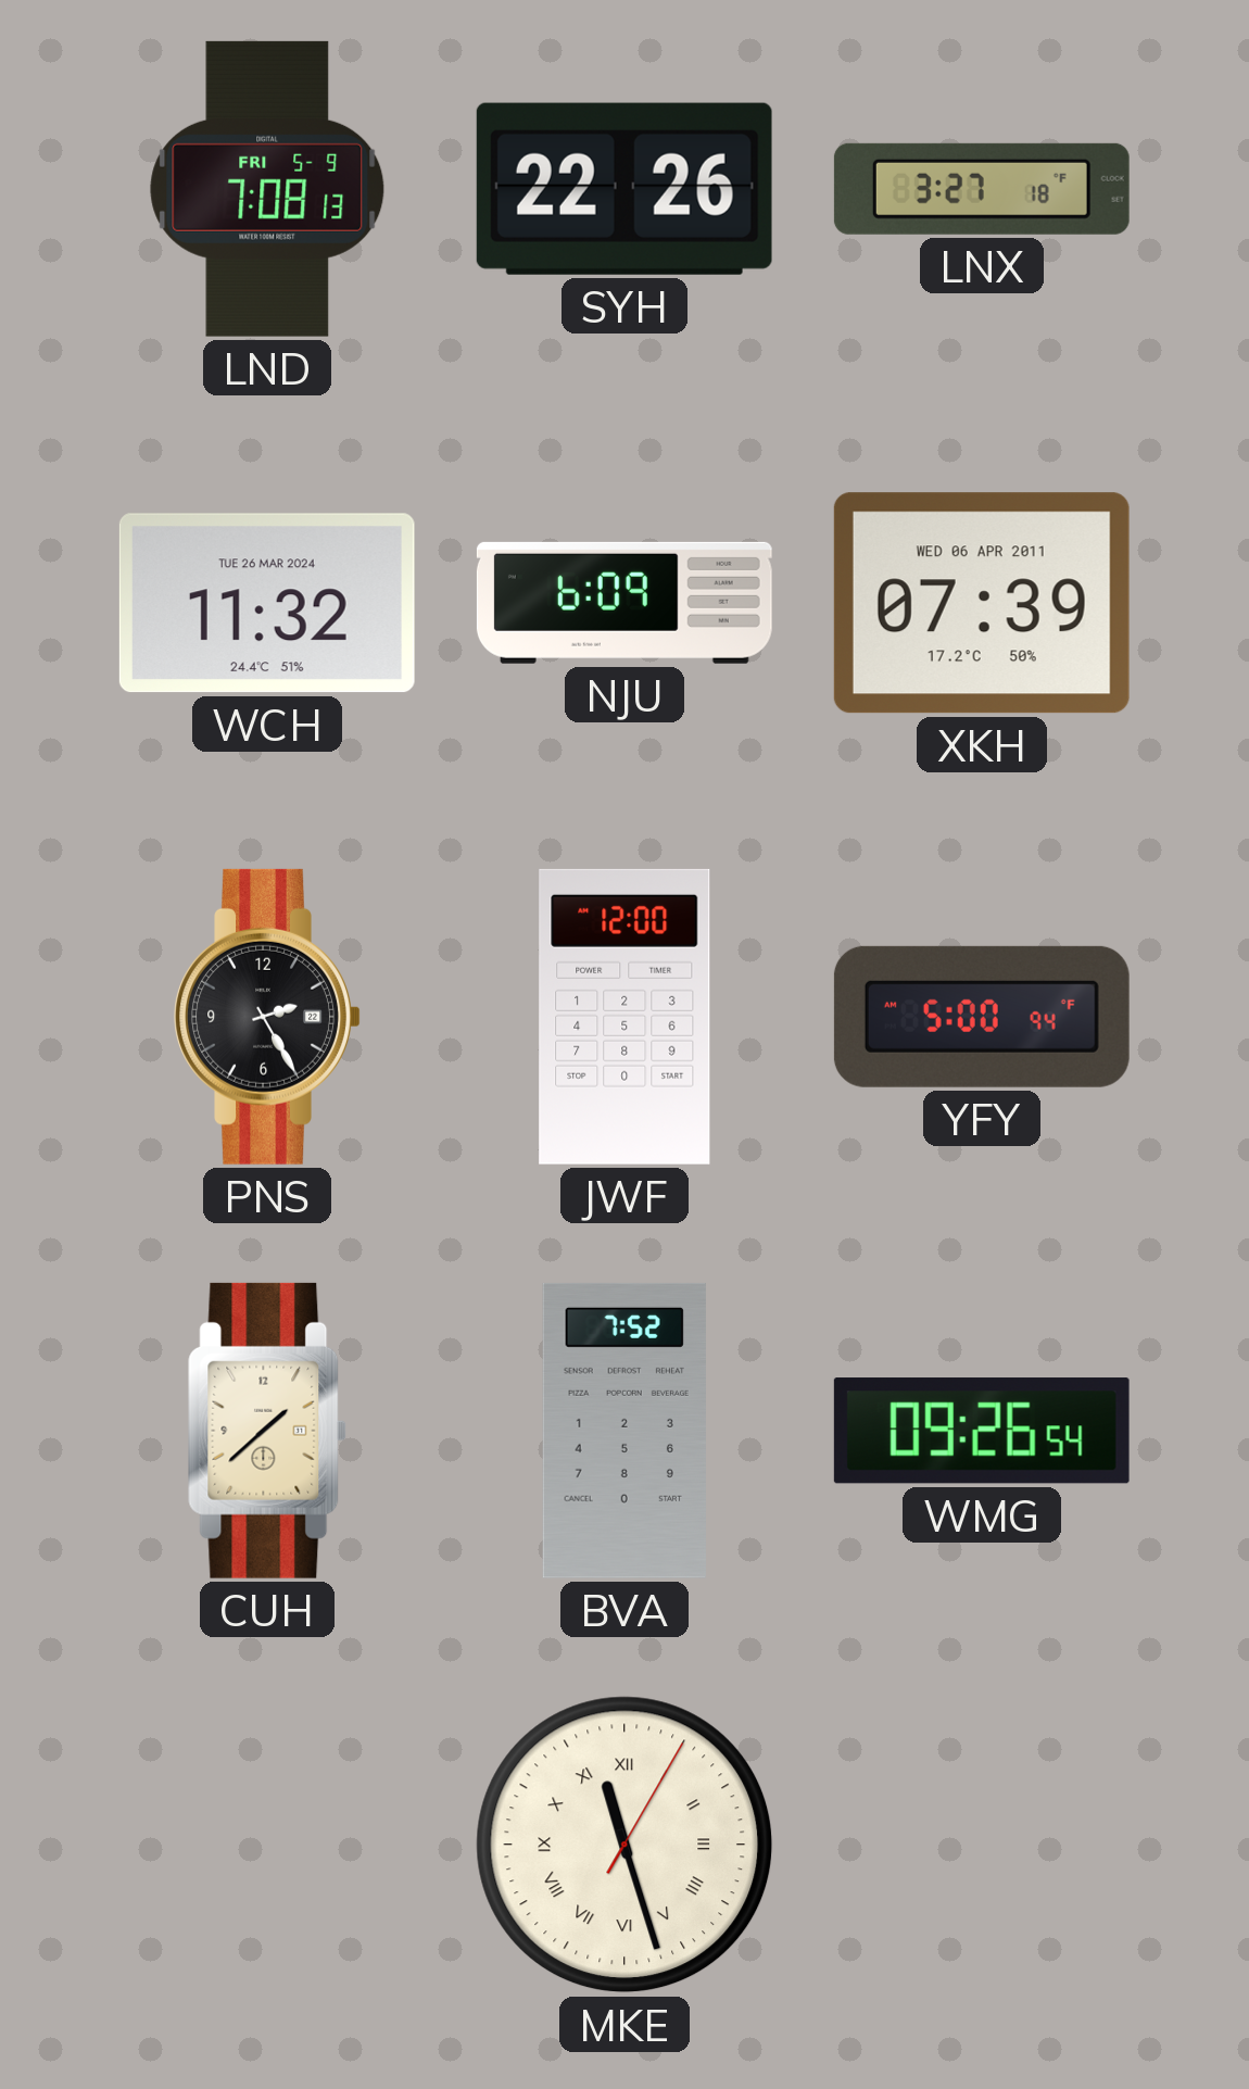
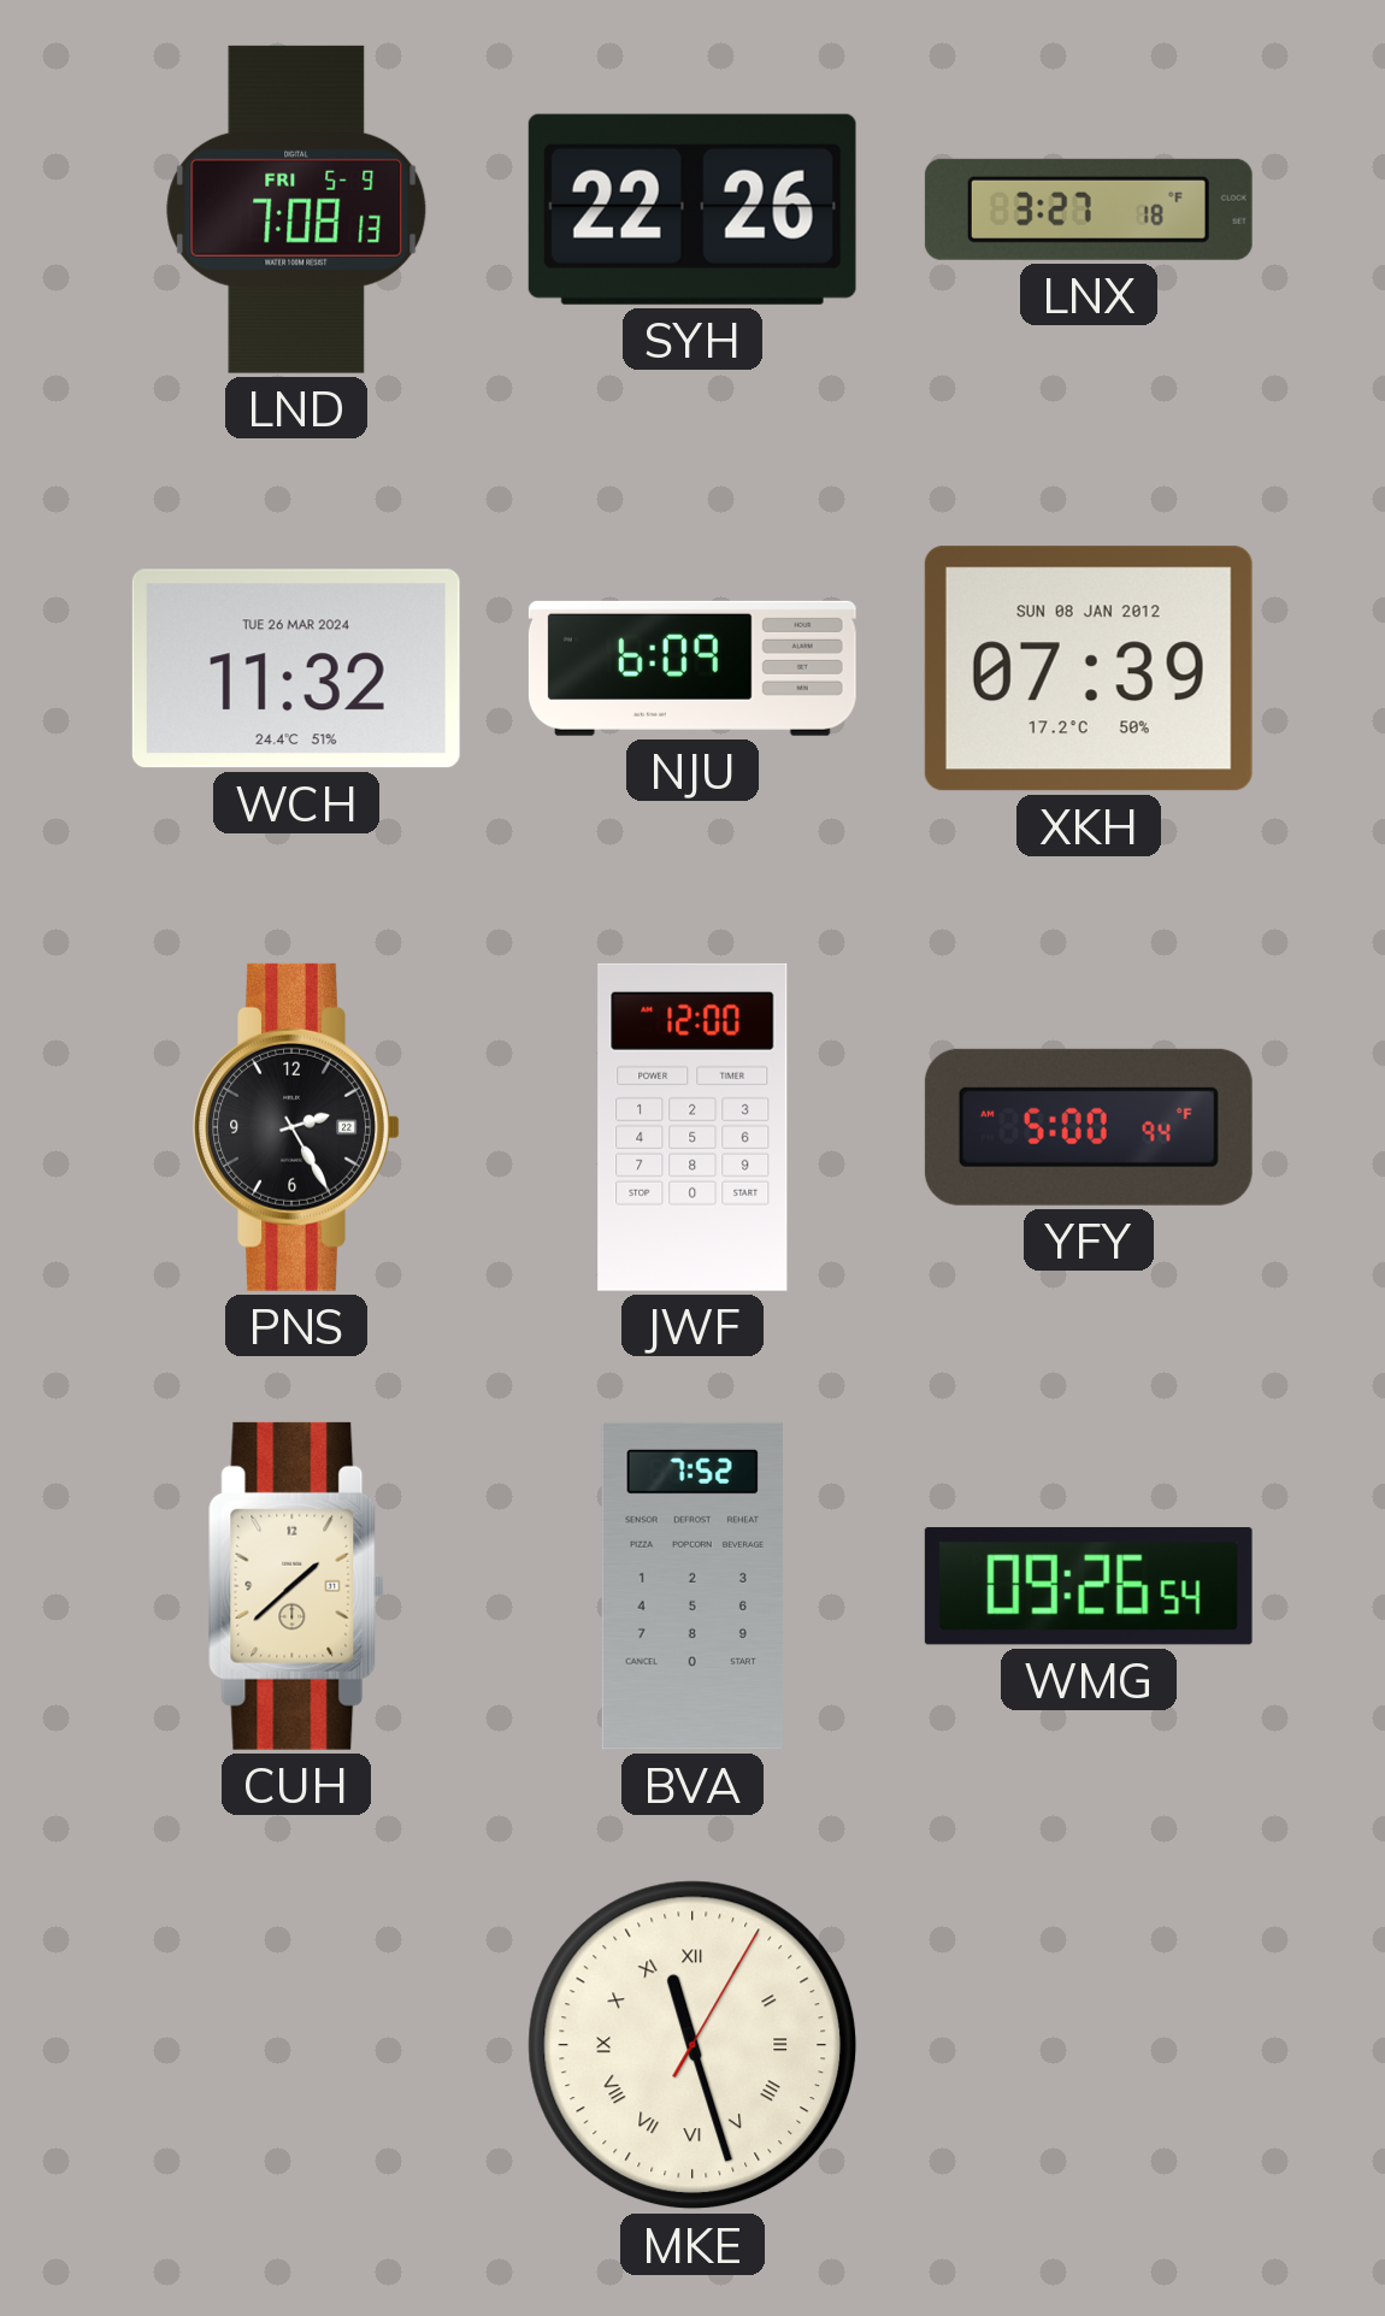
XKH date: WED 06 APR 2011 -> SUN 08 JAN 2012
